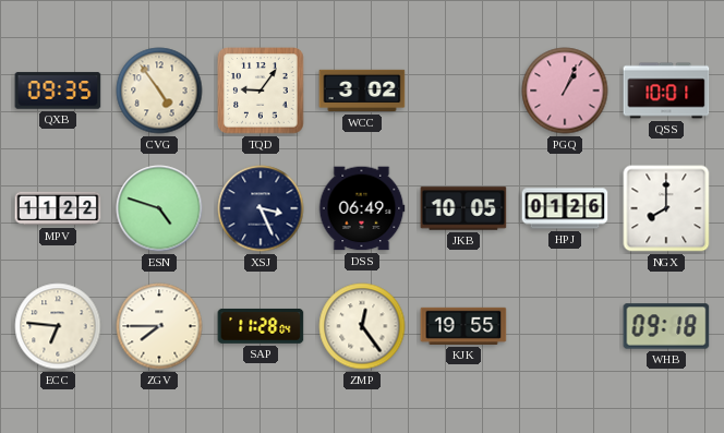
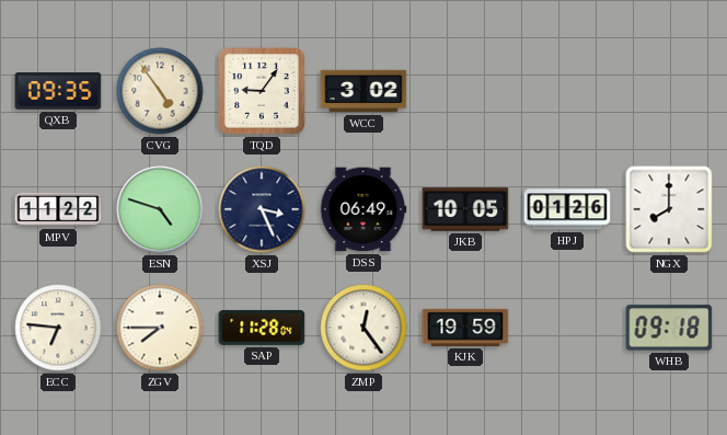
PGQ: 1:04 -> none
QSS: 10:01 -> none
KJK: 19:55 -> 19:59
